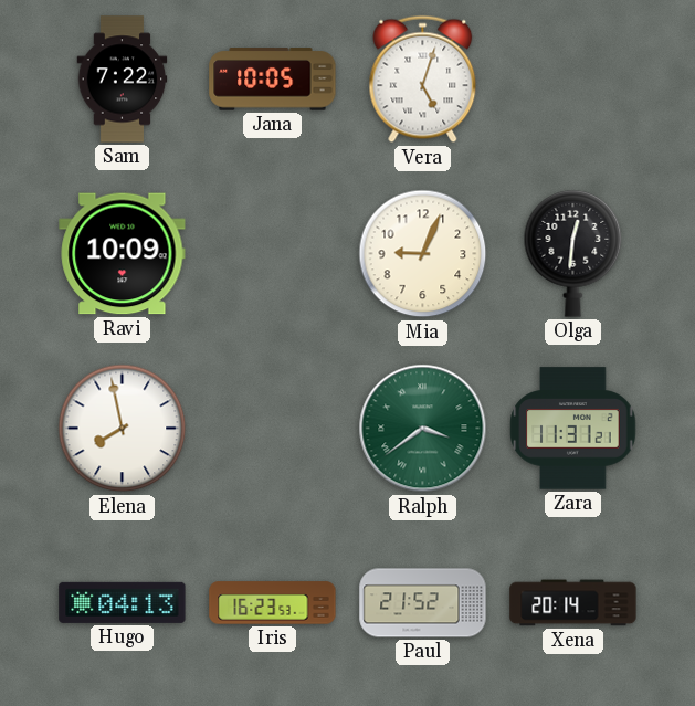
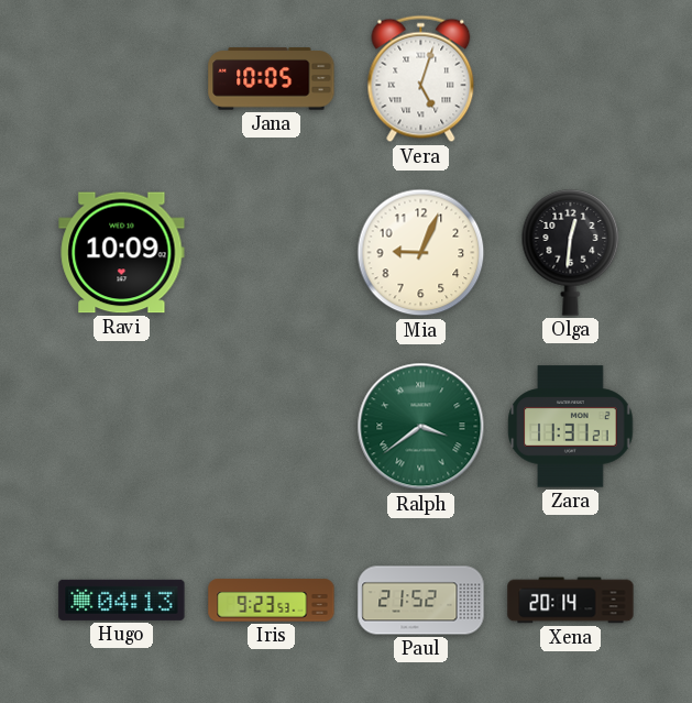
Sam: 7:22 -> none
Elena: 7:58 -> none
Iris: 16:23 -> 9:23
